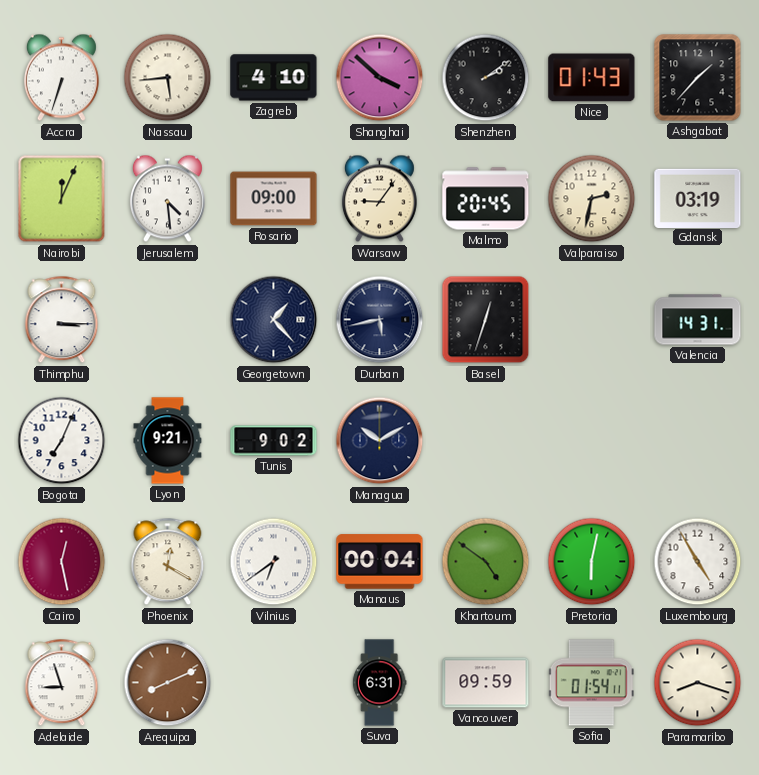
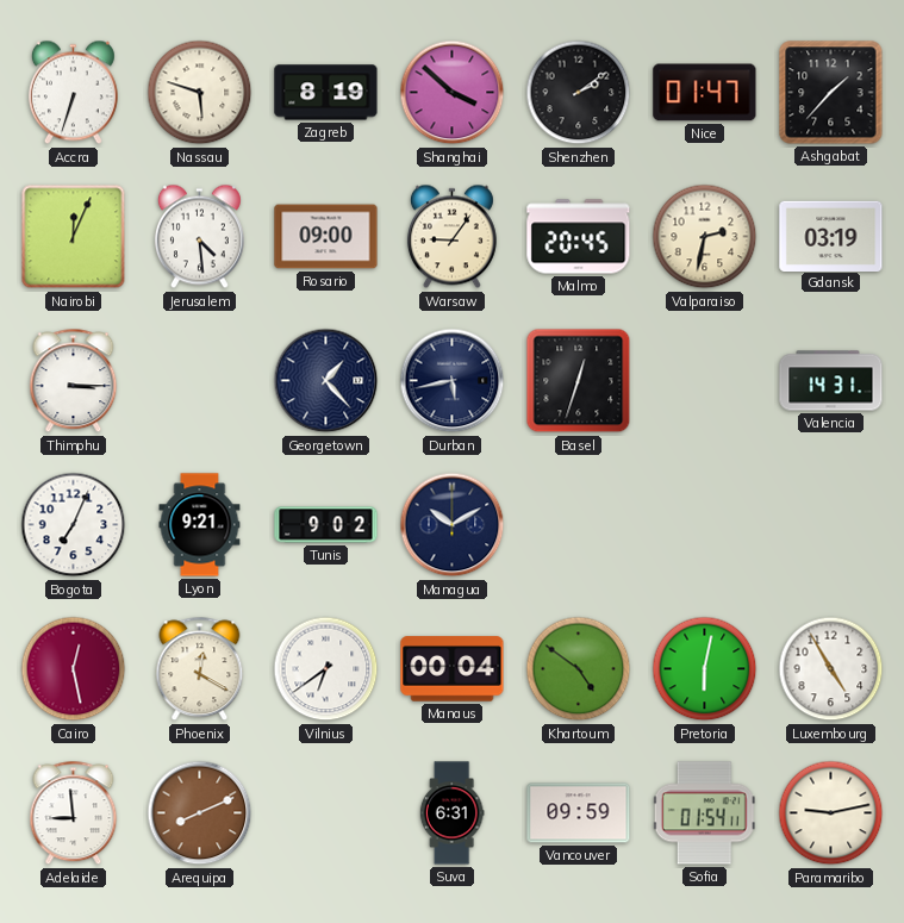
Nassau: 5:44 -> 5:48
Zagreb: 4:10 -> 8:19
Nice: 01:43 -> 01:47
Adelaide: 8:57 -> 8:59
Paramaribo: 8:18 -> 9:13
